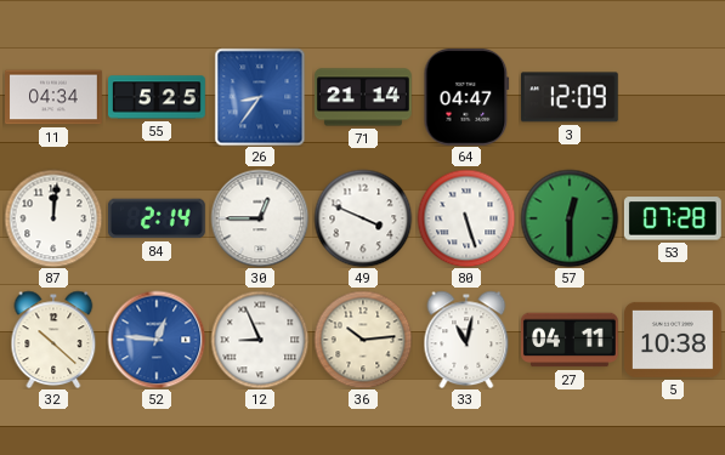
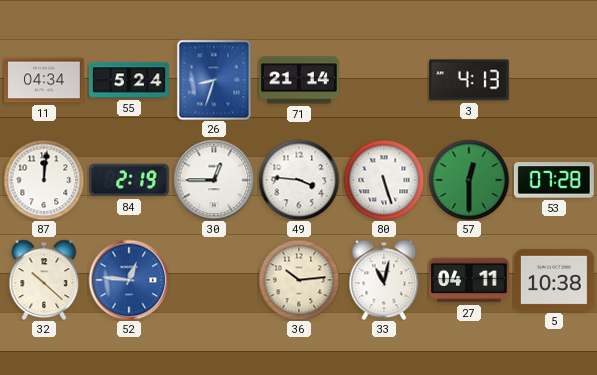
55: 5:25 -> 5:24
26: 8:36 -> 8:33
64: 04:47 -> none
3: 12:09 -> 4:13
84: 2:14 -> 2:19
49: 3:49 -> 3:46
12: 8:56 -> none
